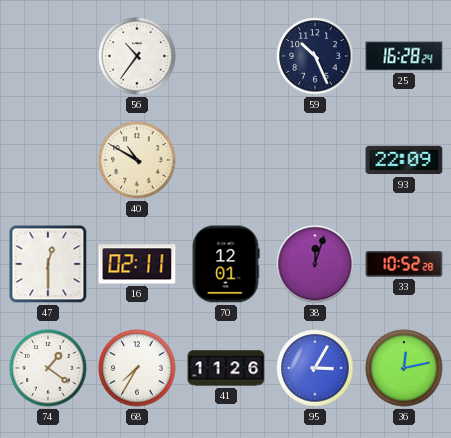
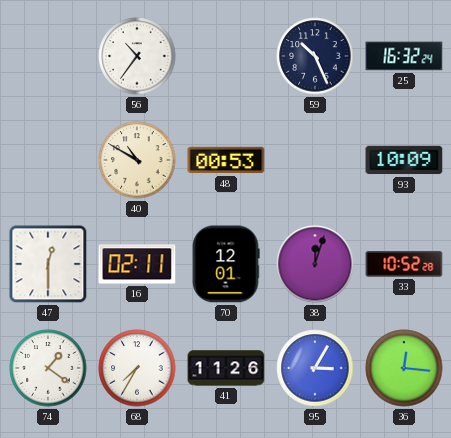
25: 16:28 -> 16:32
48: none -> 00:53
93: 22:09 -> 10:09
36: 12:13 -> 12:16
